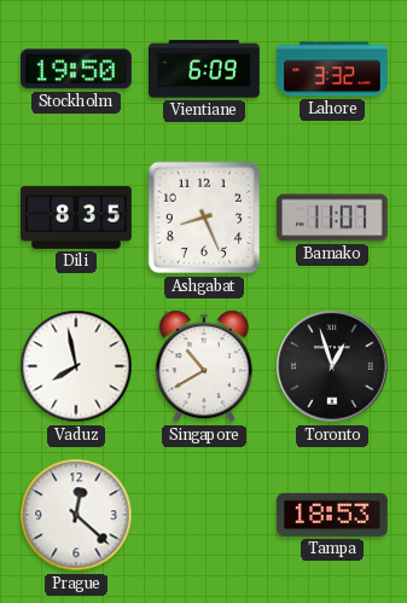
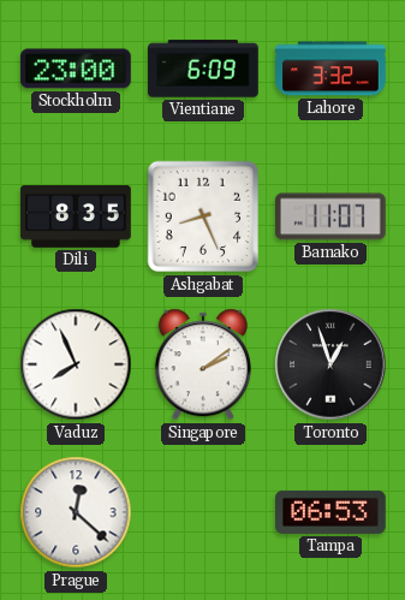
Stockholm: 19:50 -> 23:00
Vaduz: 7:58 -> 7:56
Singapore: 10:40 -> 2:09
Tampa: 18:53 -> 06:53
